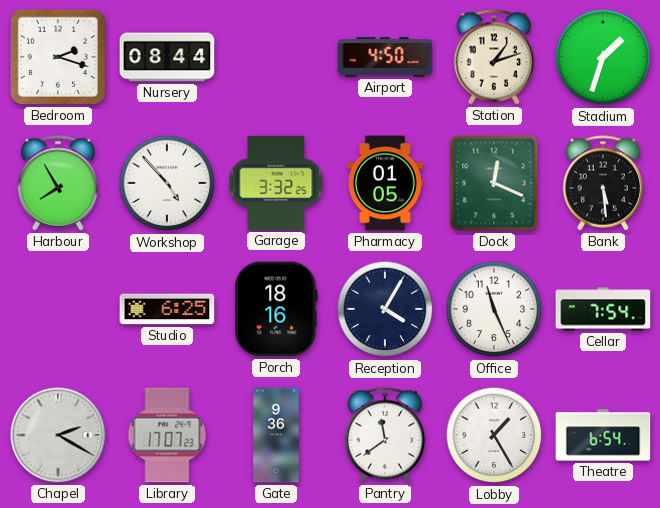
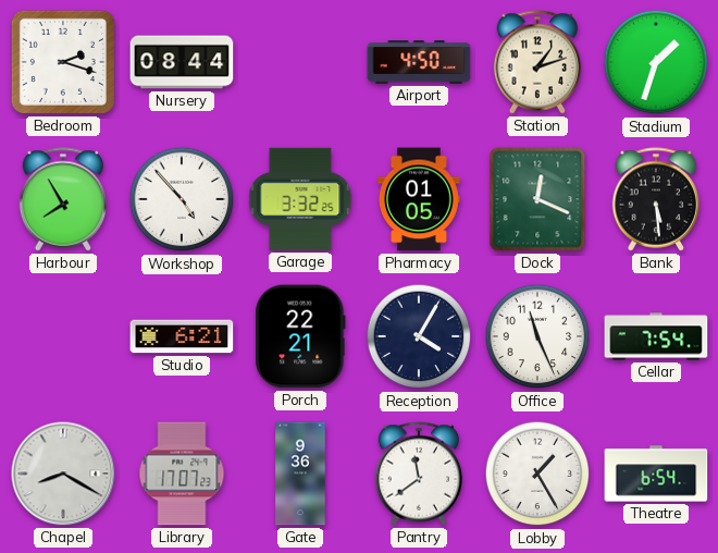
Studio: 6:25 -> 6:21
Porch: 18:16 -> 22:21
Chapel: 2:20 -> 8:20
